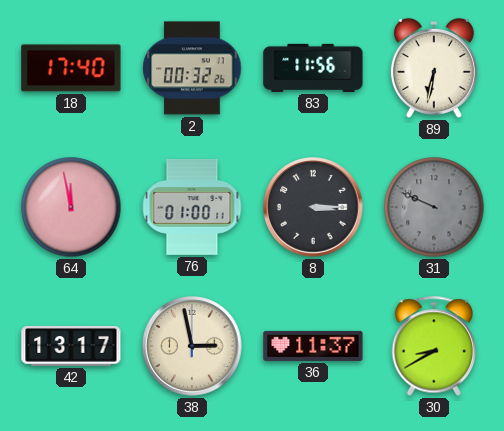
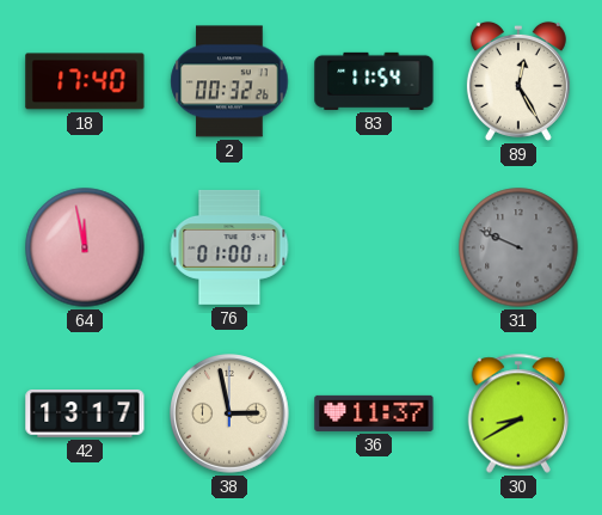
83: 11:56 -> 11:54
89: 6:32 -> 12:25
8: 3:15 -> none
